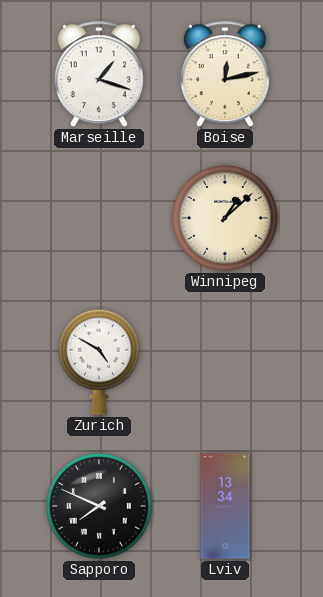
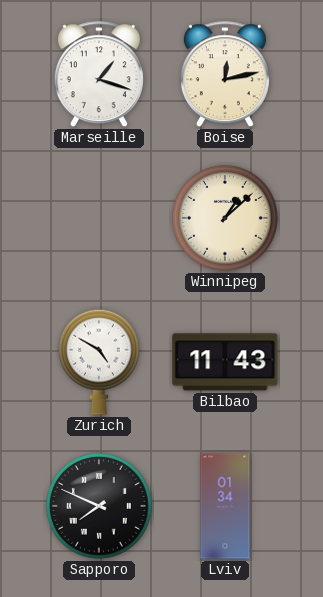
Bilbao: none -> 11:43
Lviv: 13:34 -> 01:34
